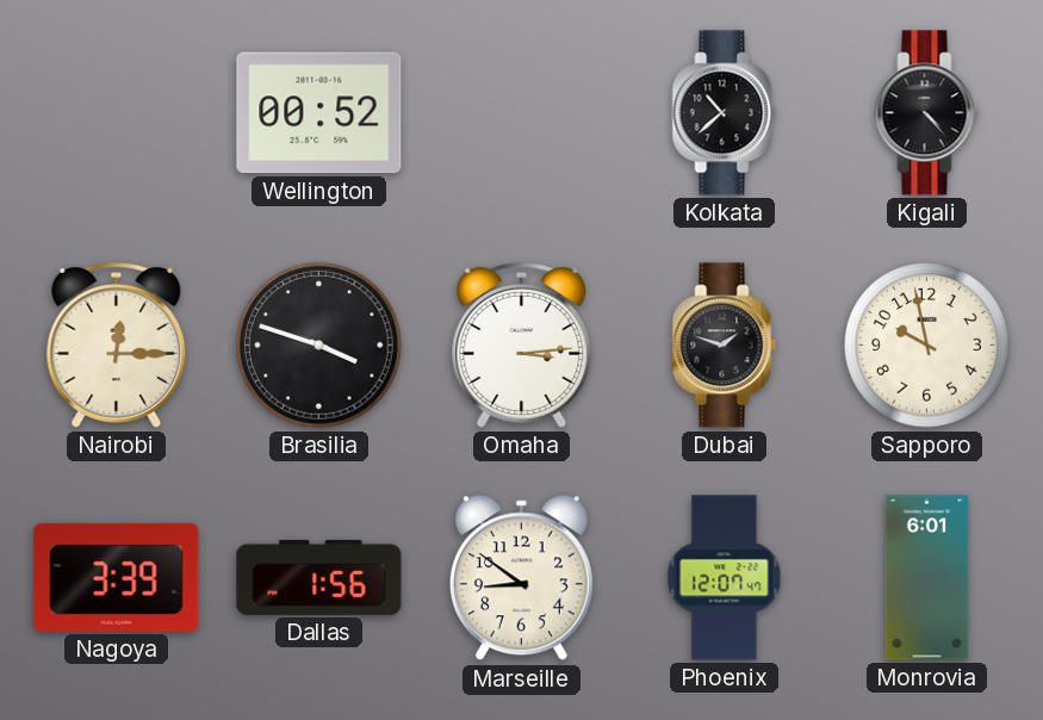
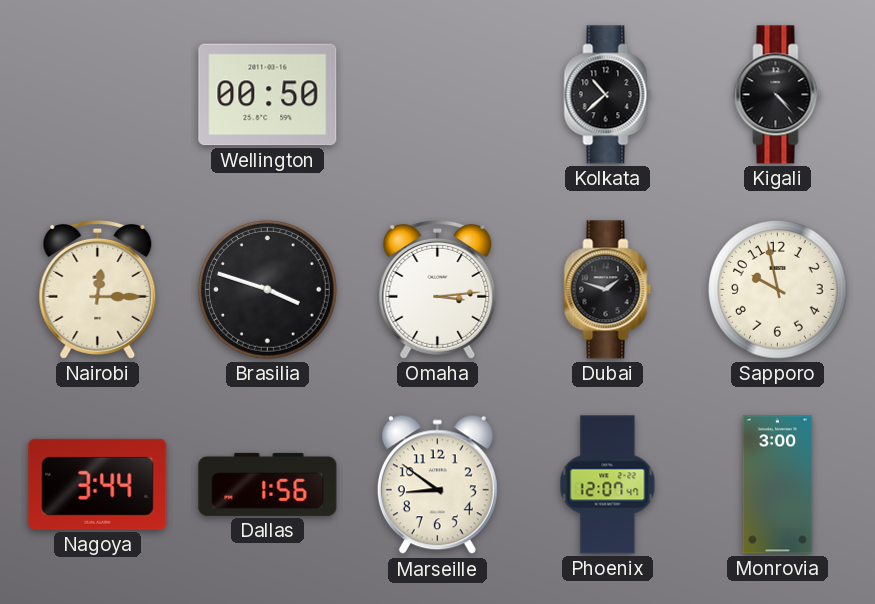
Wellington: 00:52 -> 00:50
Nagoya: 3:39 -> 3:44
Monrovia: 6:01 -> 3:00
